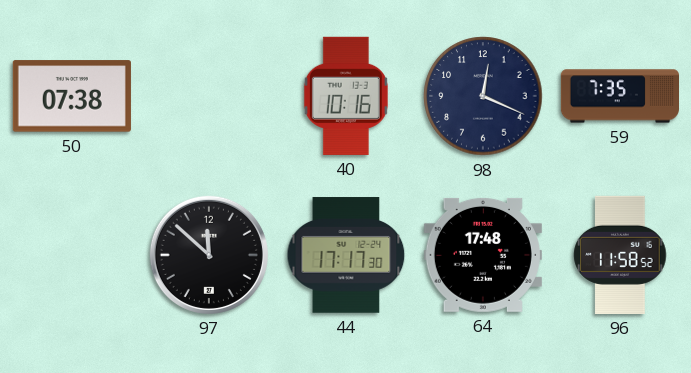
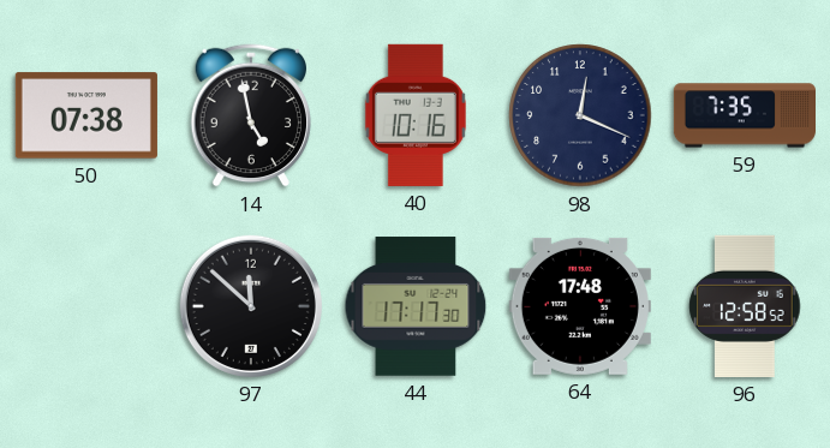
14: none -> 4:58
96: 11:58 -> 12:58
